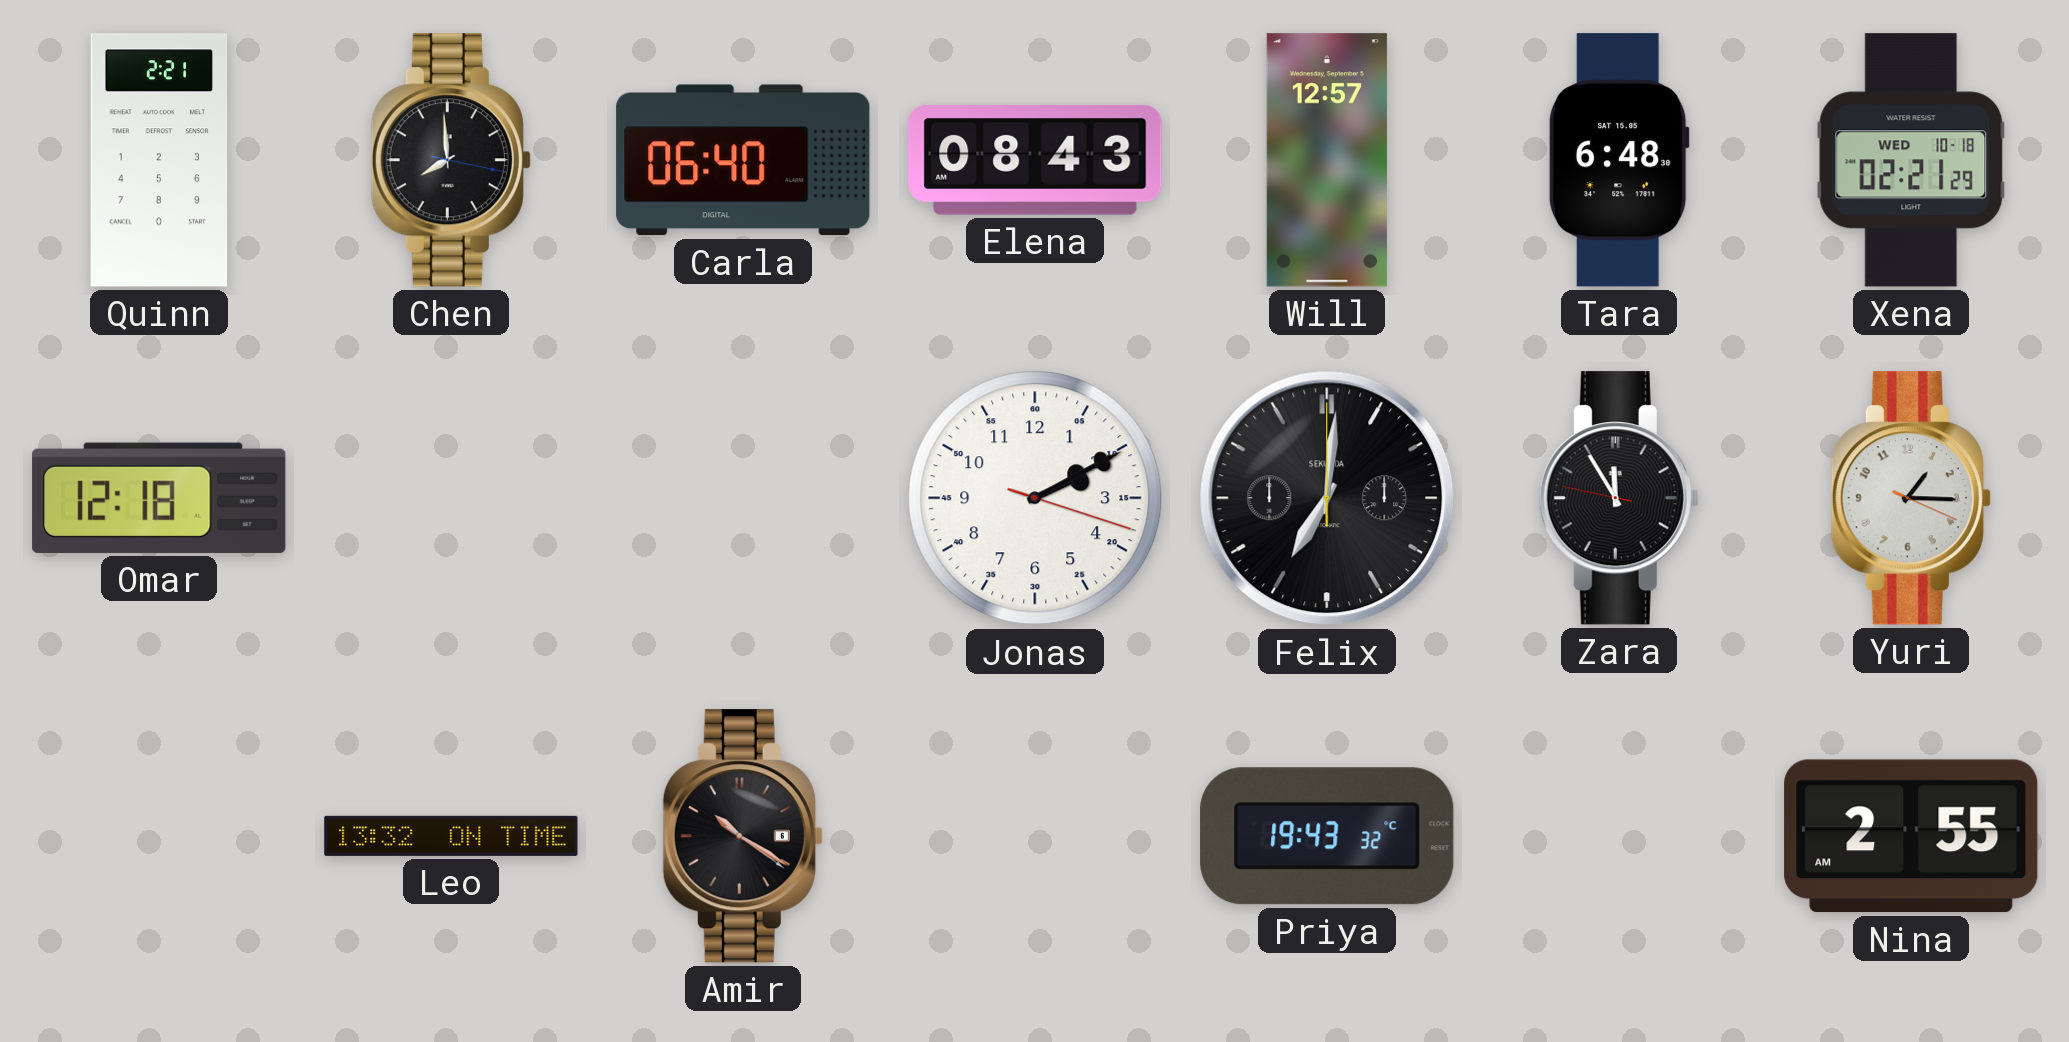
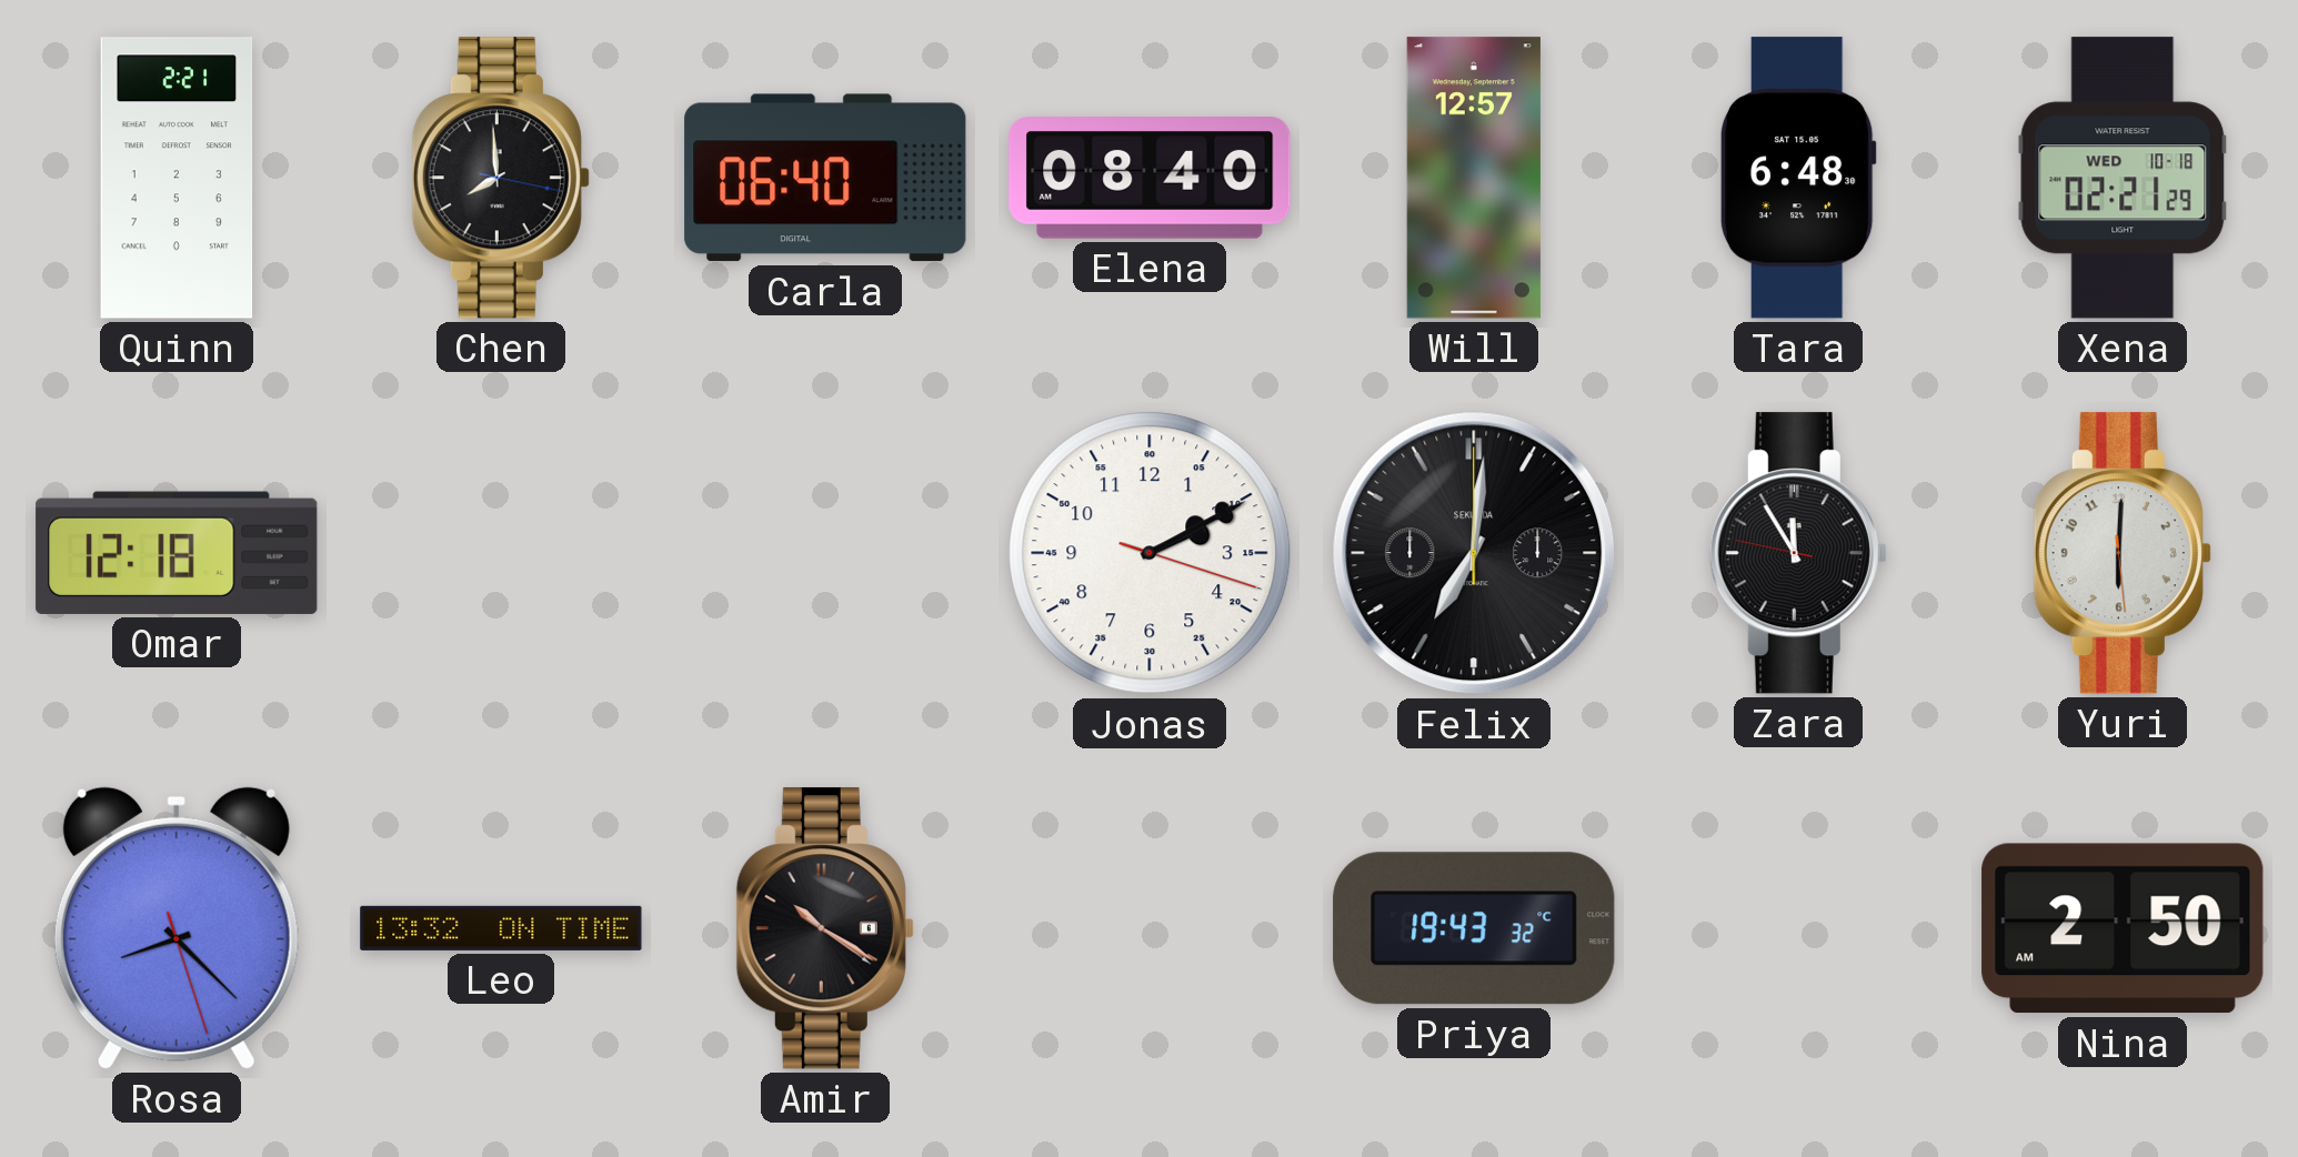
Elena: 08:43 -> 08:40
Yuri: 1:15 -> 6:00
Rosa: none -> 8:22
Nina: 2:55 -> 2:50
